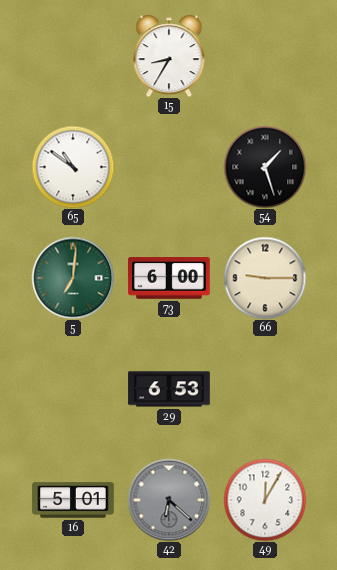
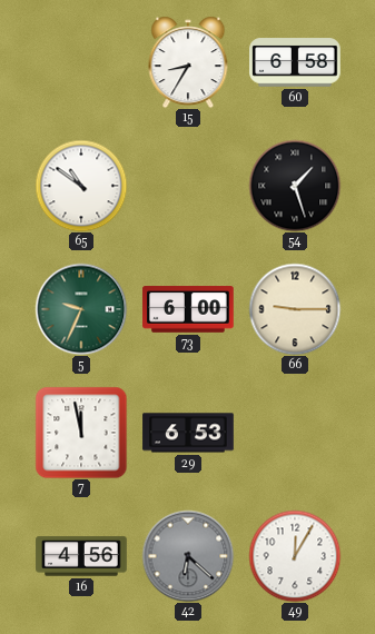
60: none -> 6:58
5: 7:01 -> 9:34
7: none -> 11:58
16: 5:01 -> 4:56
